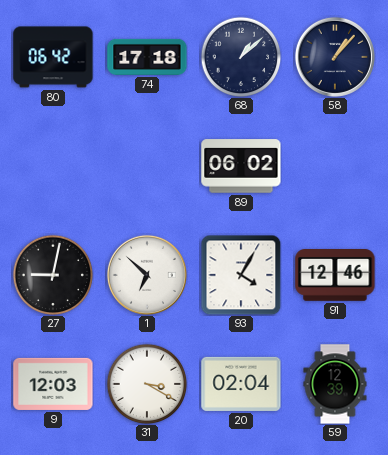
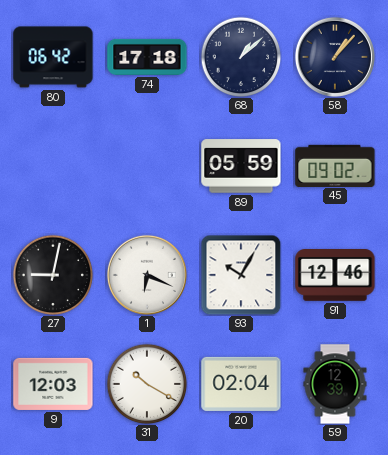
89: 06:02 -> 05:59
45: none -> 09:02
1: 6:52 -> 6:19
93: 4:05 -> 10:05
31: 3:20 -> 10:20
